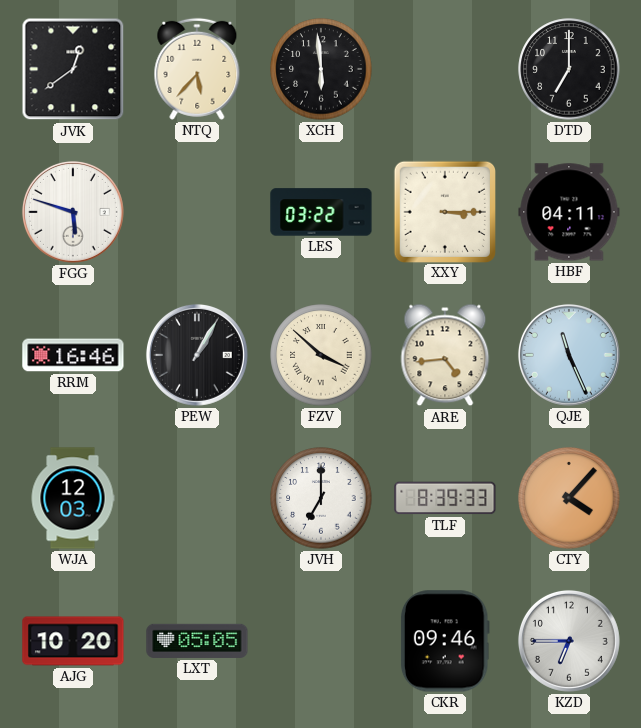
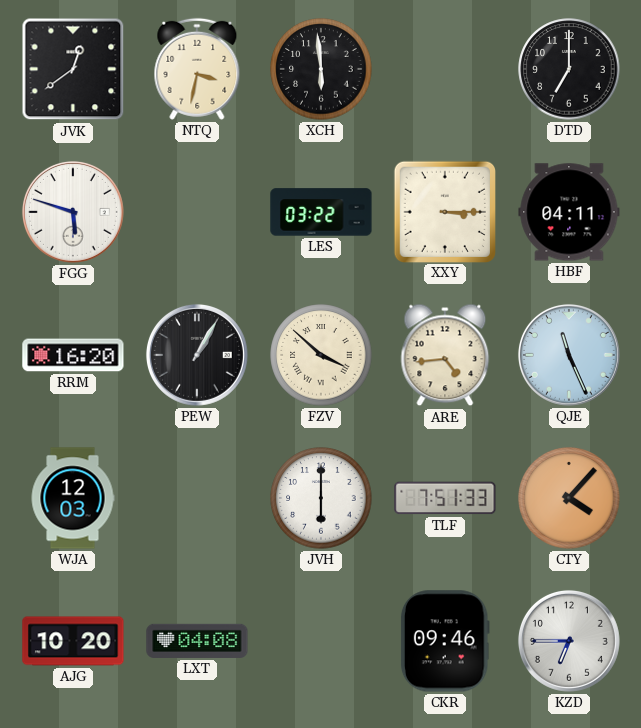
NTQ: 5:37 -> 3:32
RRM: 16:46 -> 16:20
JVH: 7:00 -> 6:00
TLF: 8:39 -> 7:51
LXT: 05:05 -> 04:08
